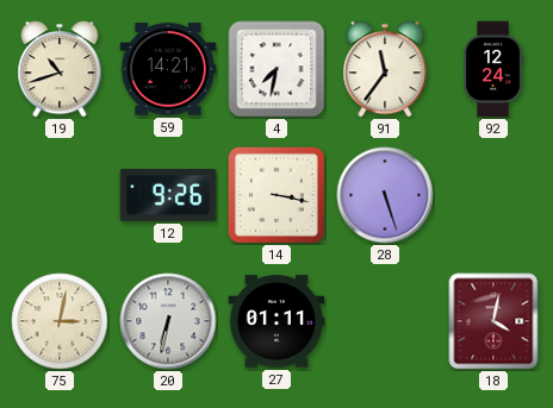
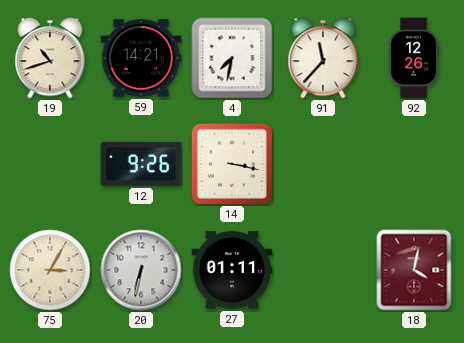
91: 11:36 -> 11:37
92: 12:24 -> 12:26
28: 5:27 -> none
75: 3:02 -> 3:05
